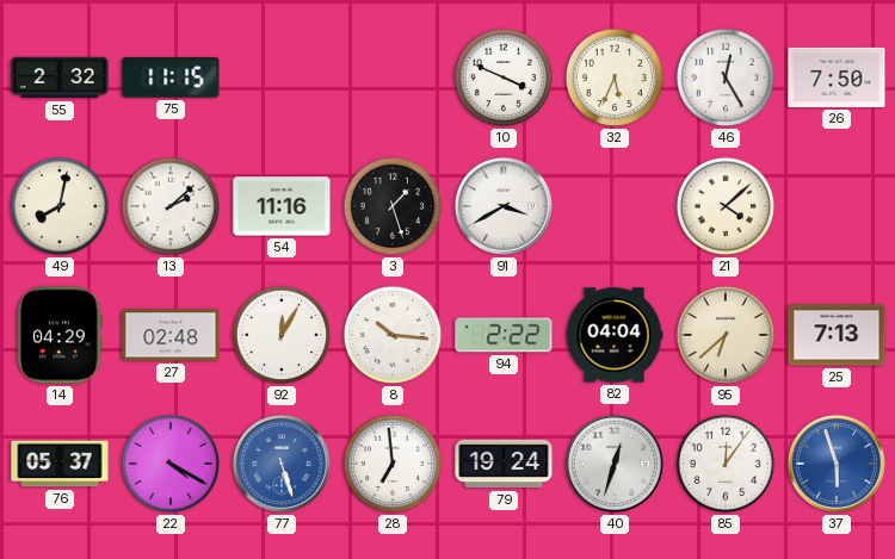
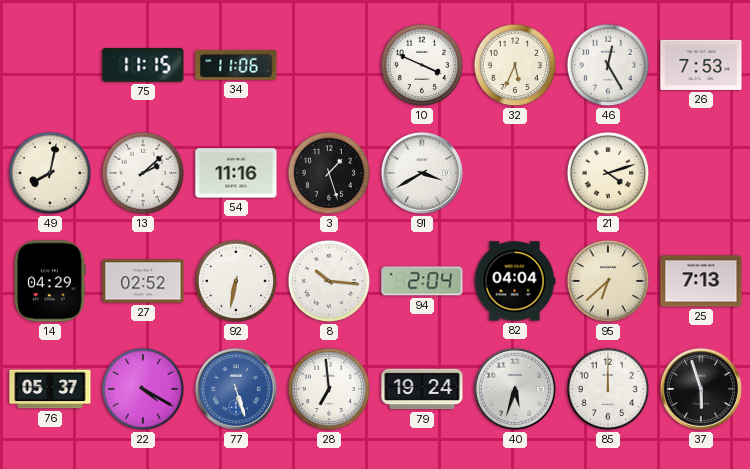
55: 2:32 -> none
34: none -> 11:06
26: 7:50 -> 7:53
21: 4:08 -> 4:12
27: 02:48 -> 02:52
92: 12:05 -> 6:32
94: 2:22 -> 2:04
40: 12:33 -> 5:33
85: 12:06 -> 12:00
37 dial: blue -> black
